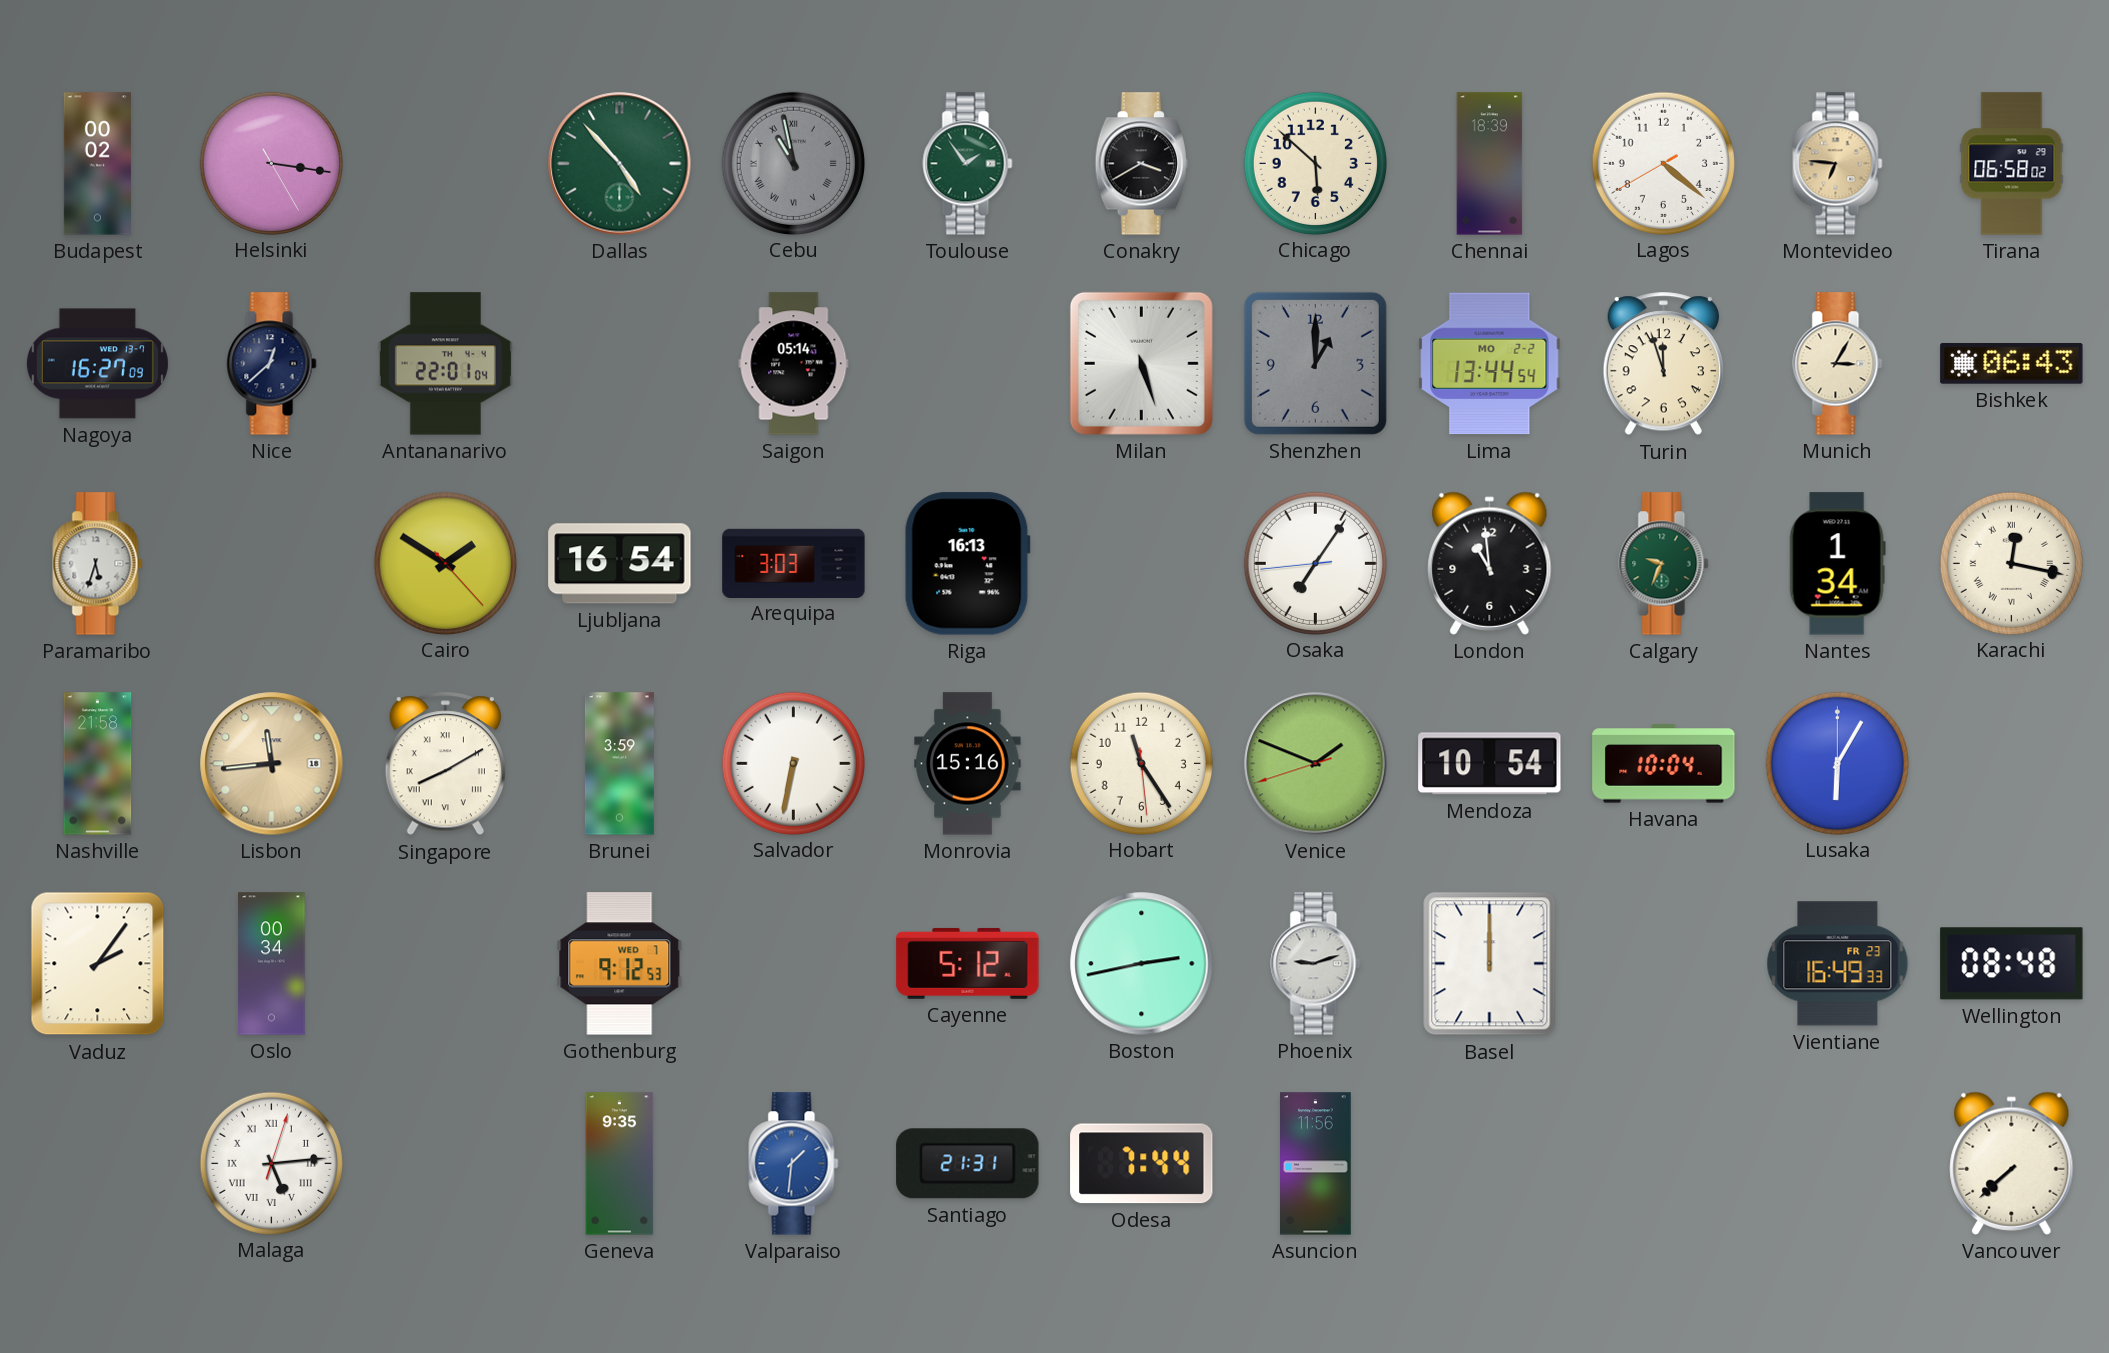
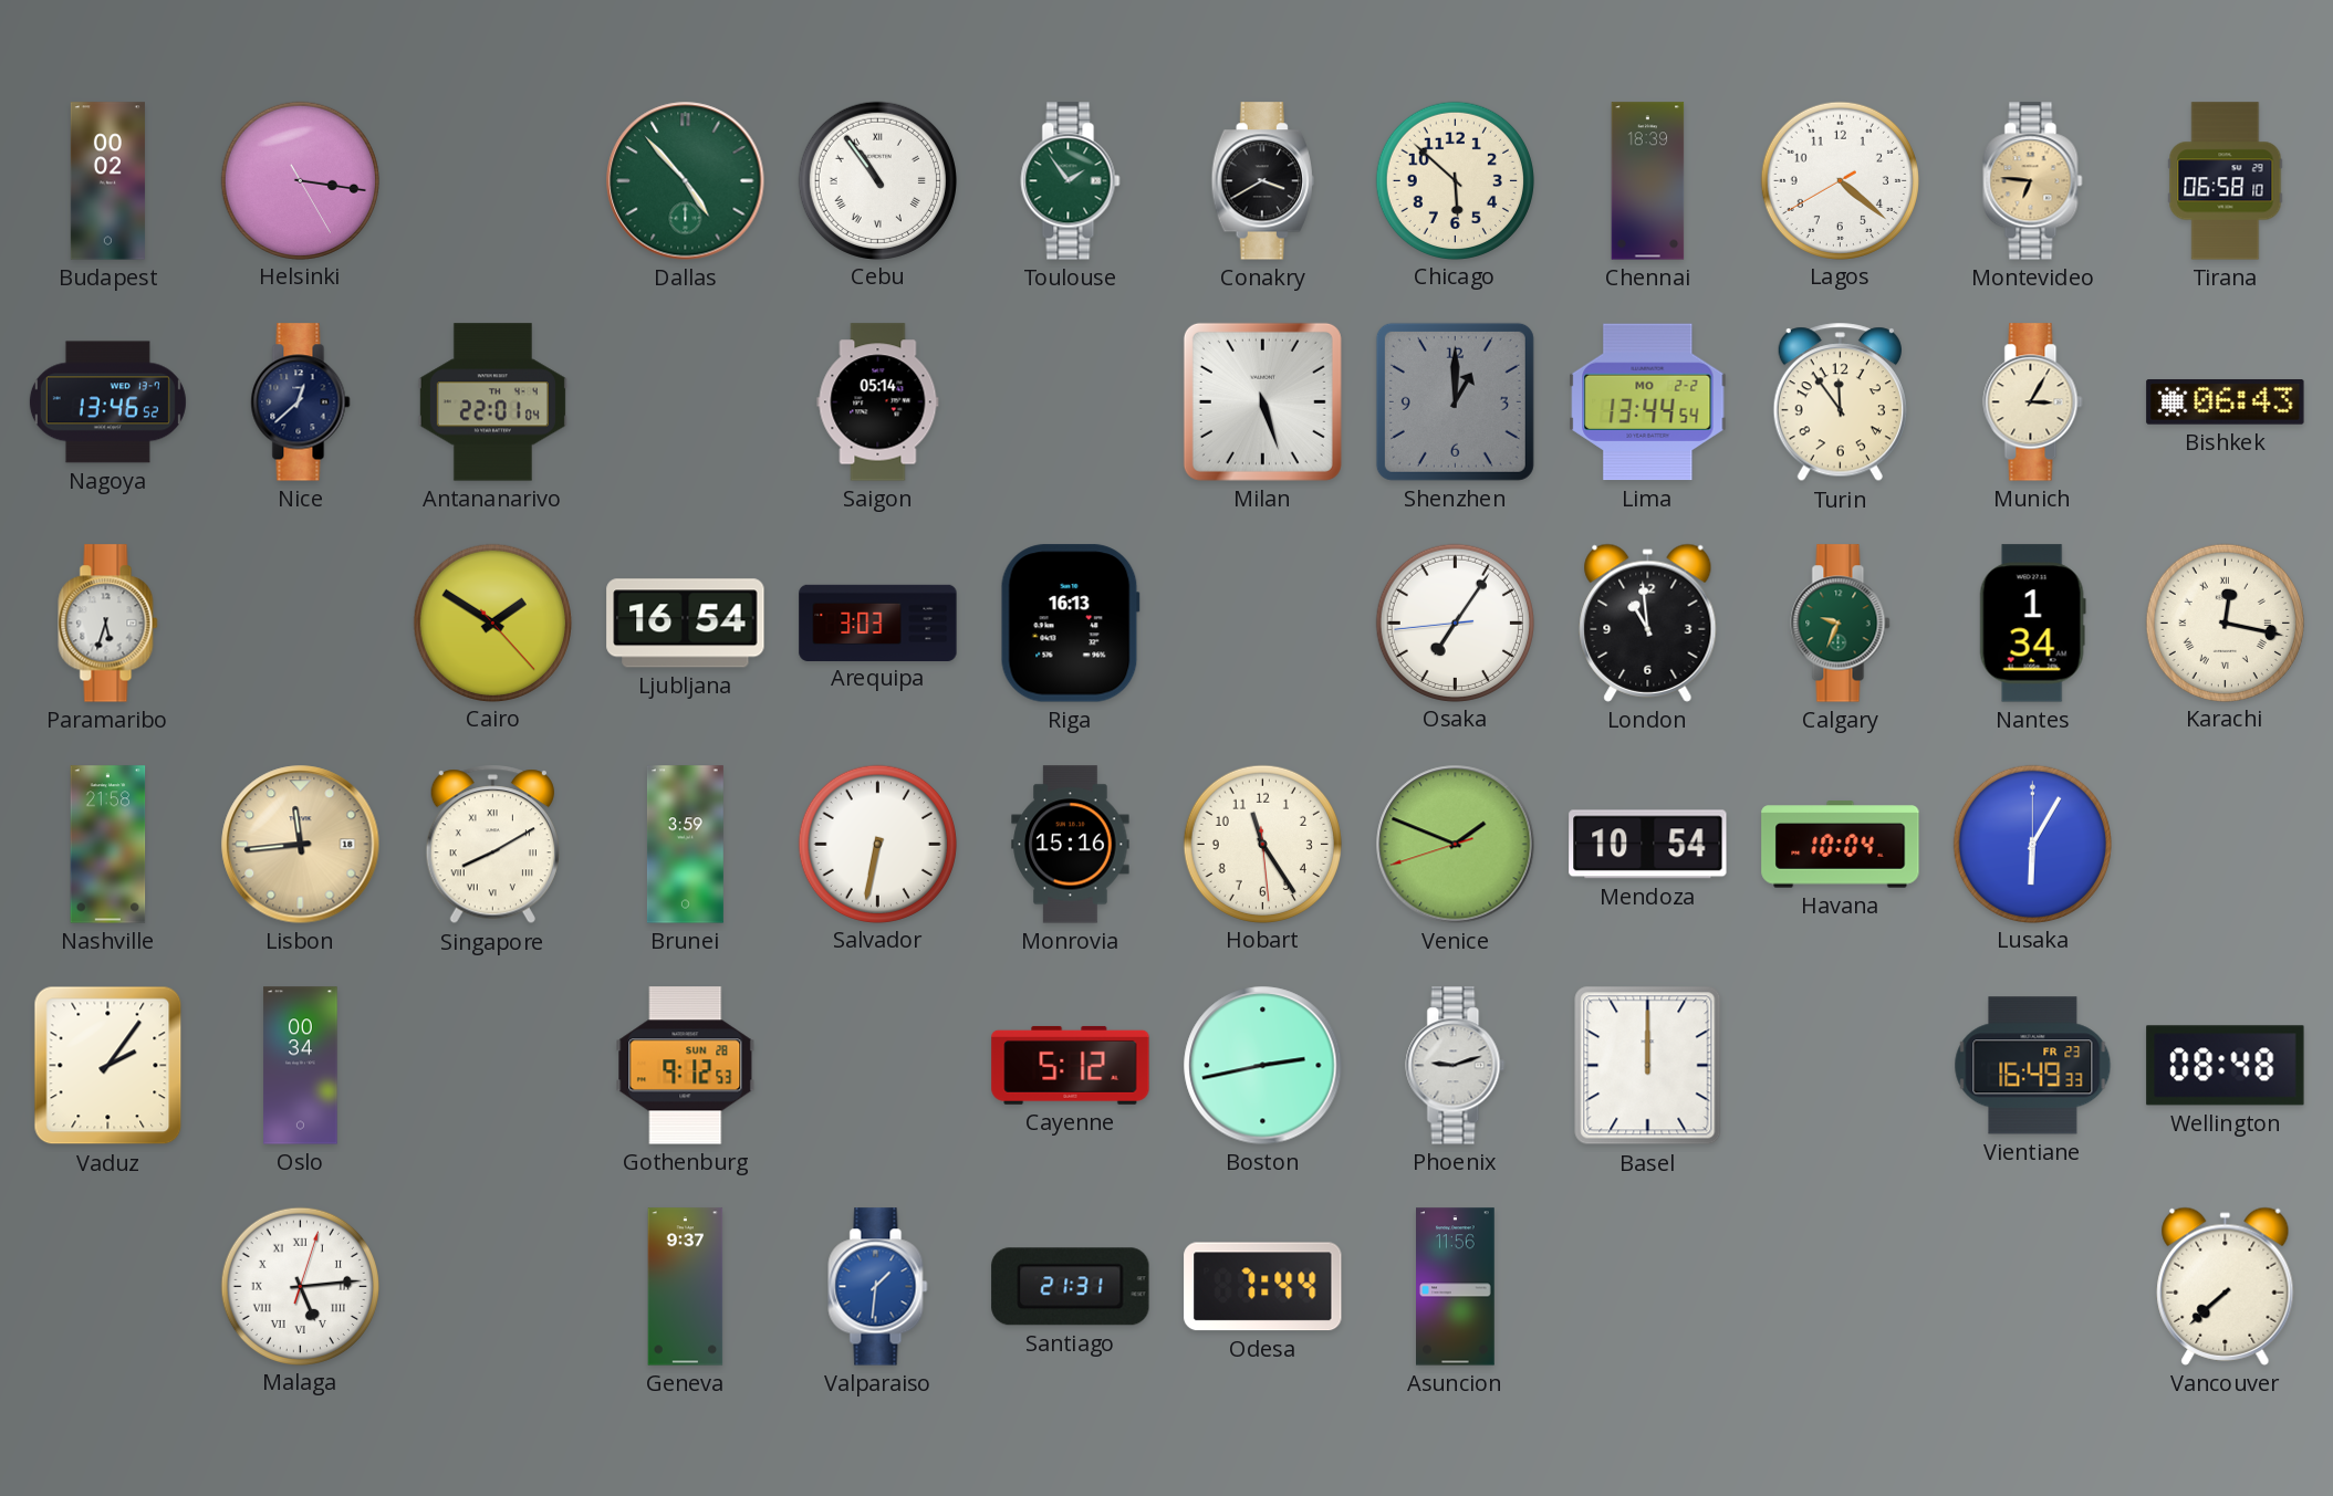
Cebu: 10:58 -> 10:54
Cebu dial: grey -> white
Tirana: 06:58:02 -> 06:58:10
Nagoya: 16:27 -> 13:46
Turin: 11:57 -> 11:54
Gothenburg date: WED 7 -> SUN 28
Geneva: 9:35 -> 9:37
